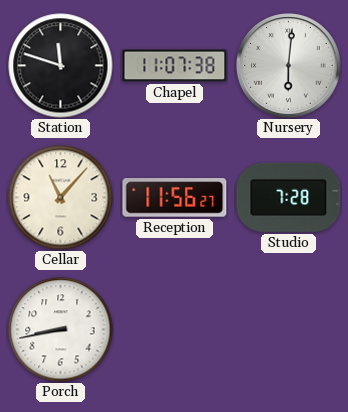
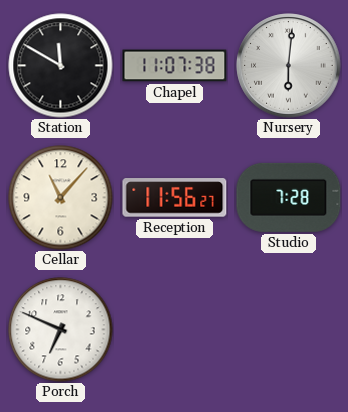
Station: 11:48 -> 11:50
Porch: 8:43 -> 6:49
